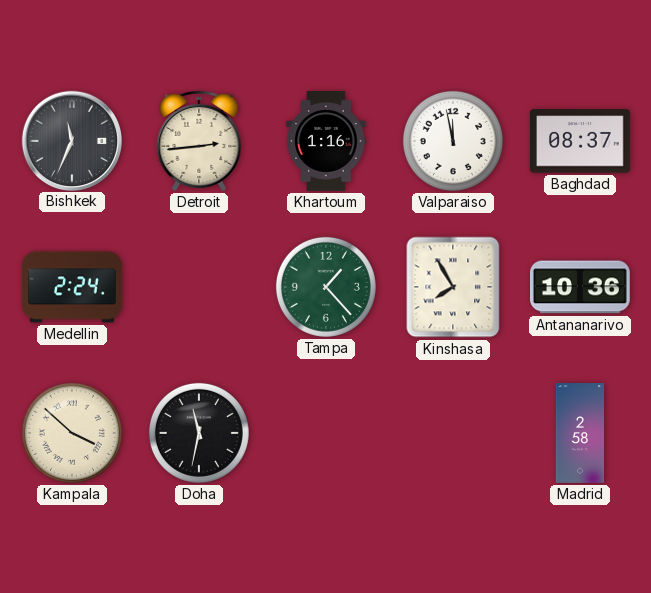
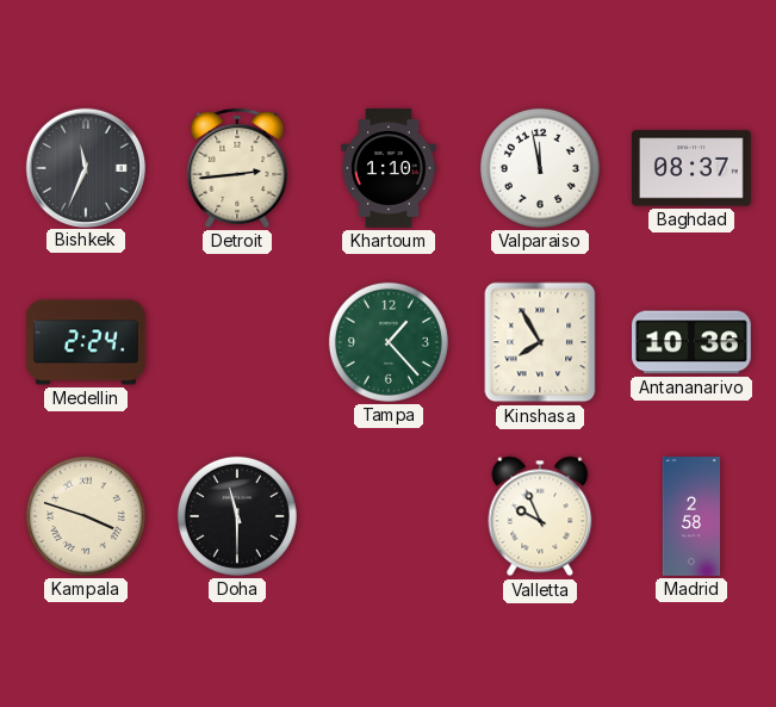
Khartoum: 1:16 -> 1:10
Kampala: 3:52 -> 3:48
Doha: 11:32 -> 11:30
Valletta: none -> 9:56
